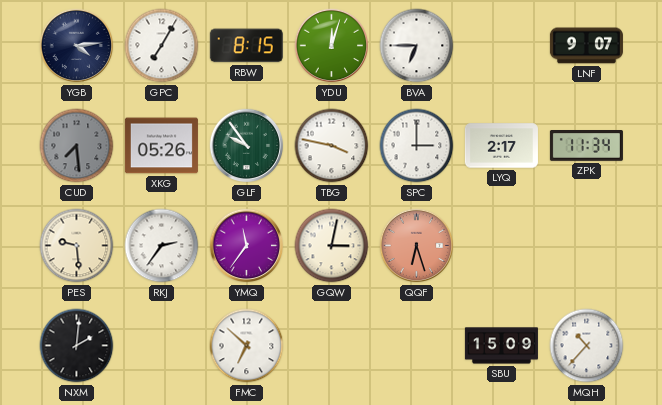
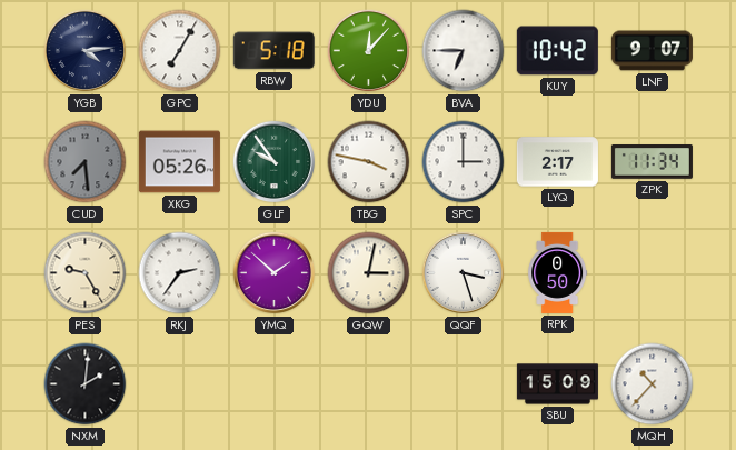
RBW: 8:15 -> 5:18
YDU: 12:03 -> 12:07
KUY: none -> 10:42
PES: 9:29 -> 9:25
YMQ: 11:36 -> 1:52
QQF: 6:27 -> 3:27
QQF dial: salmon -> white
RPK: none -> 0:50
FMC: 6:52 -> none
